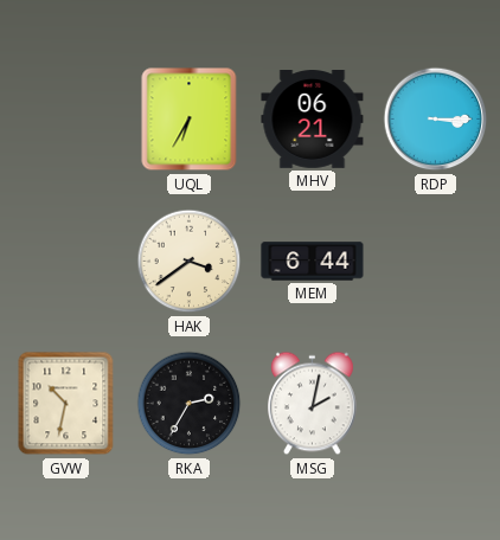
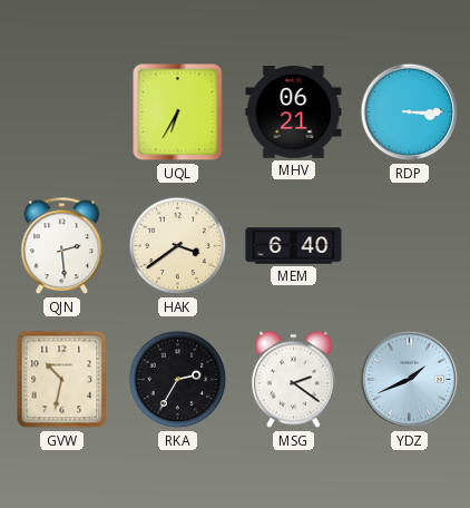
QJN: none -> 2:29
MEM: 6:44 -> 6:40
MSG: 2:02 -> 2:21
YDZ: none -> 1:41
